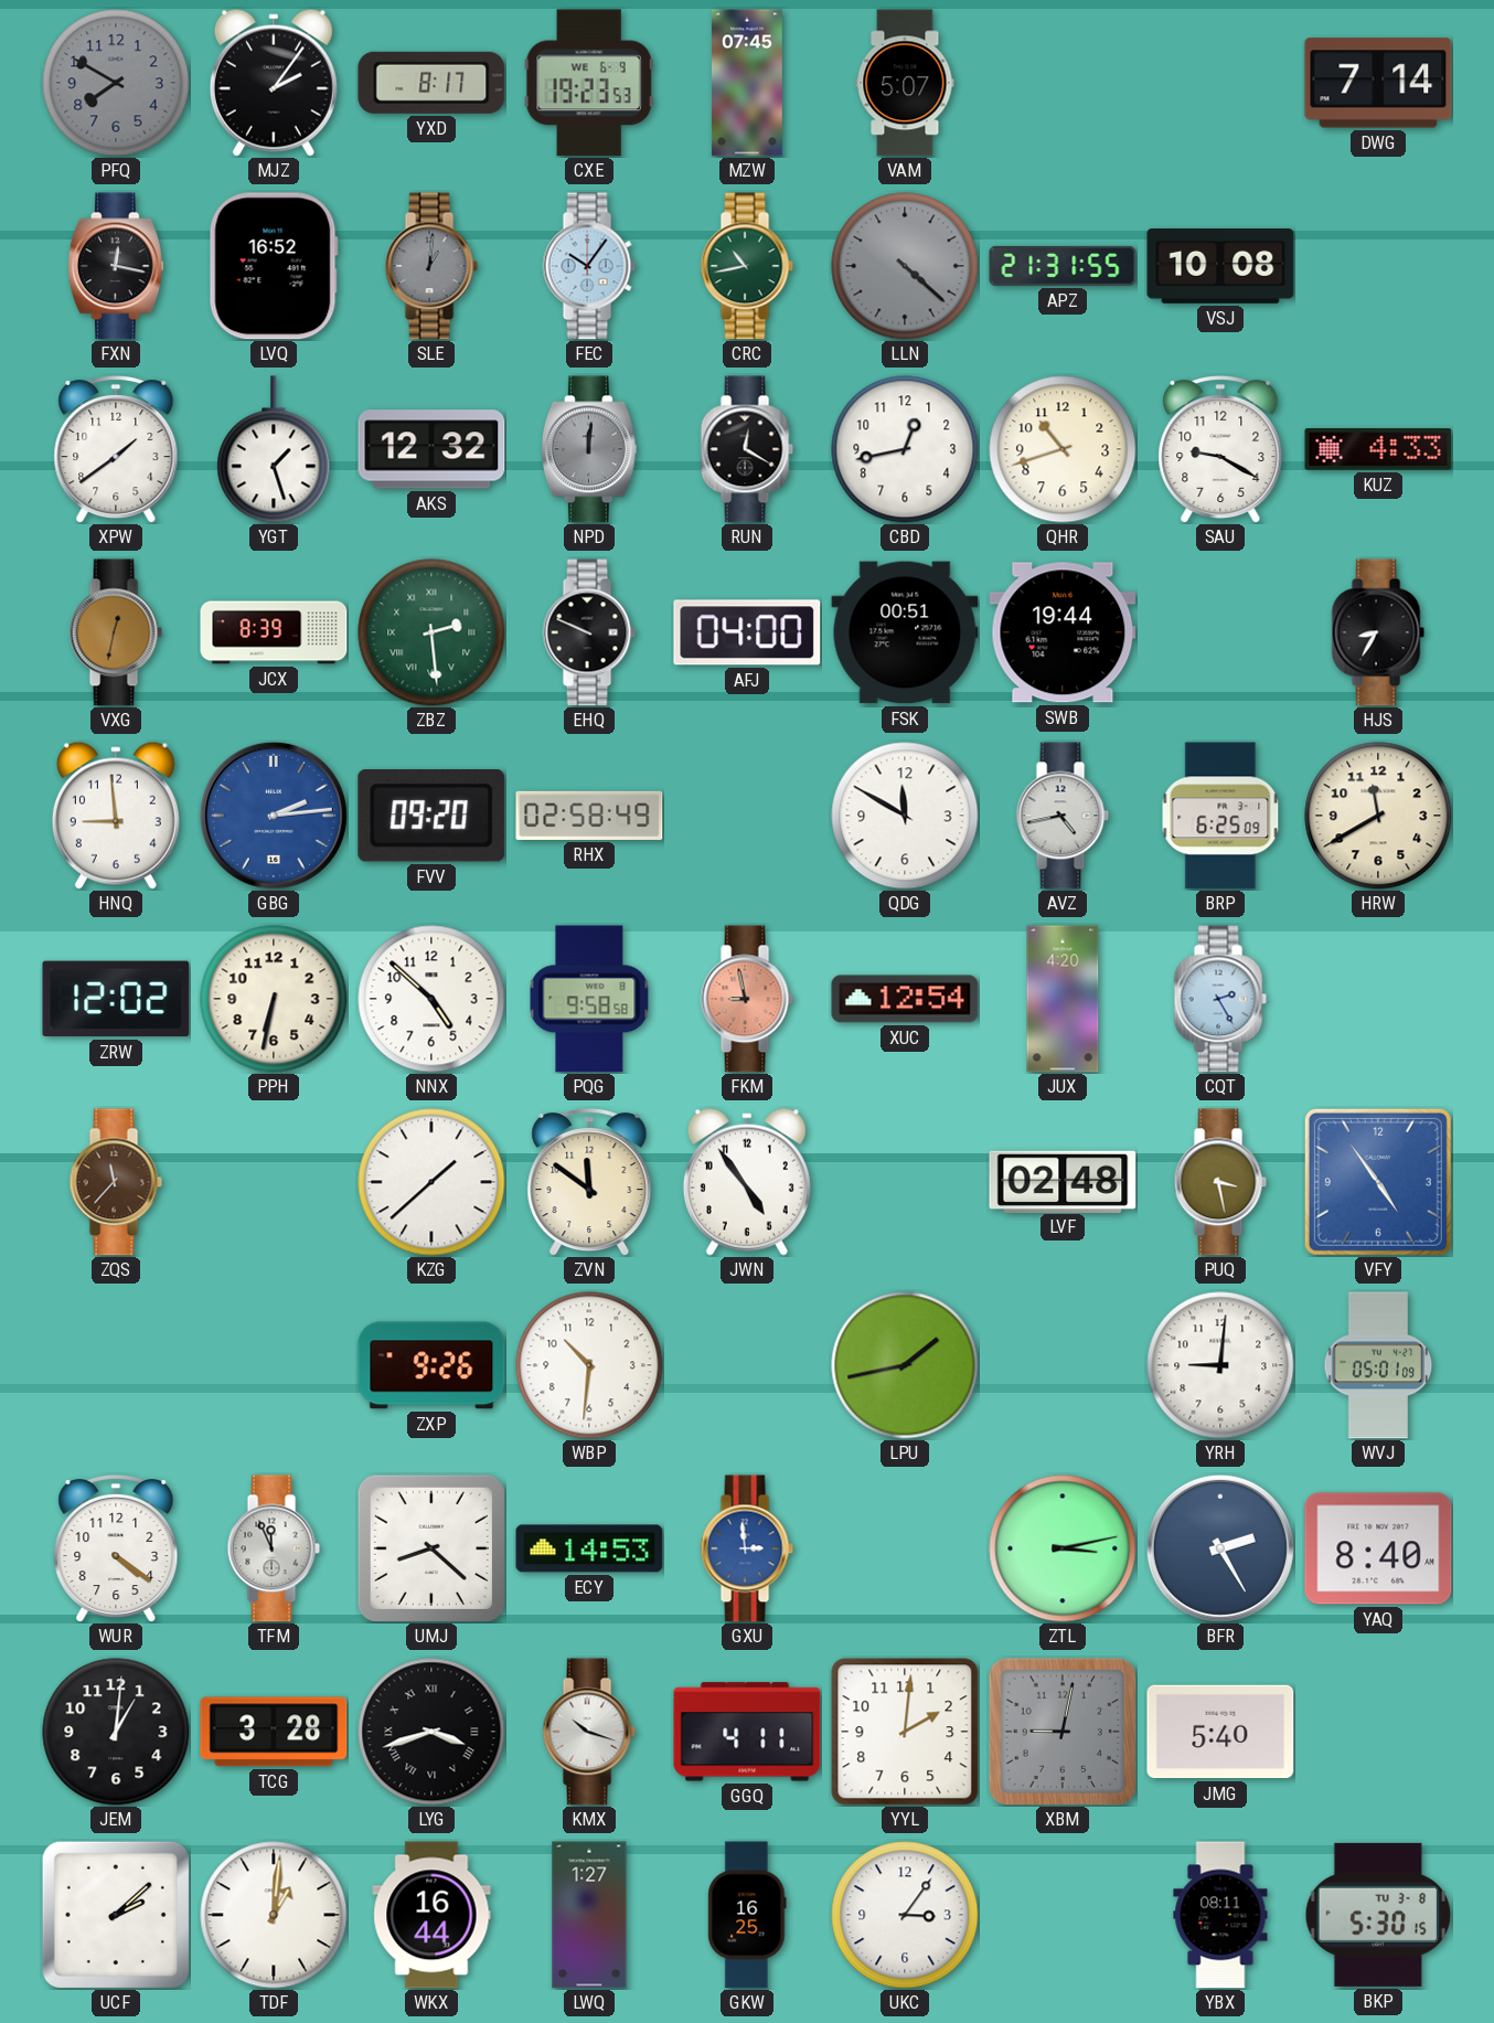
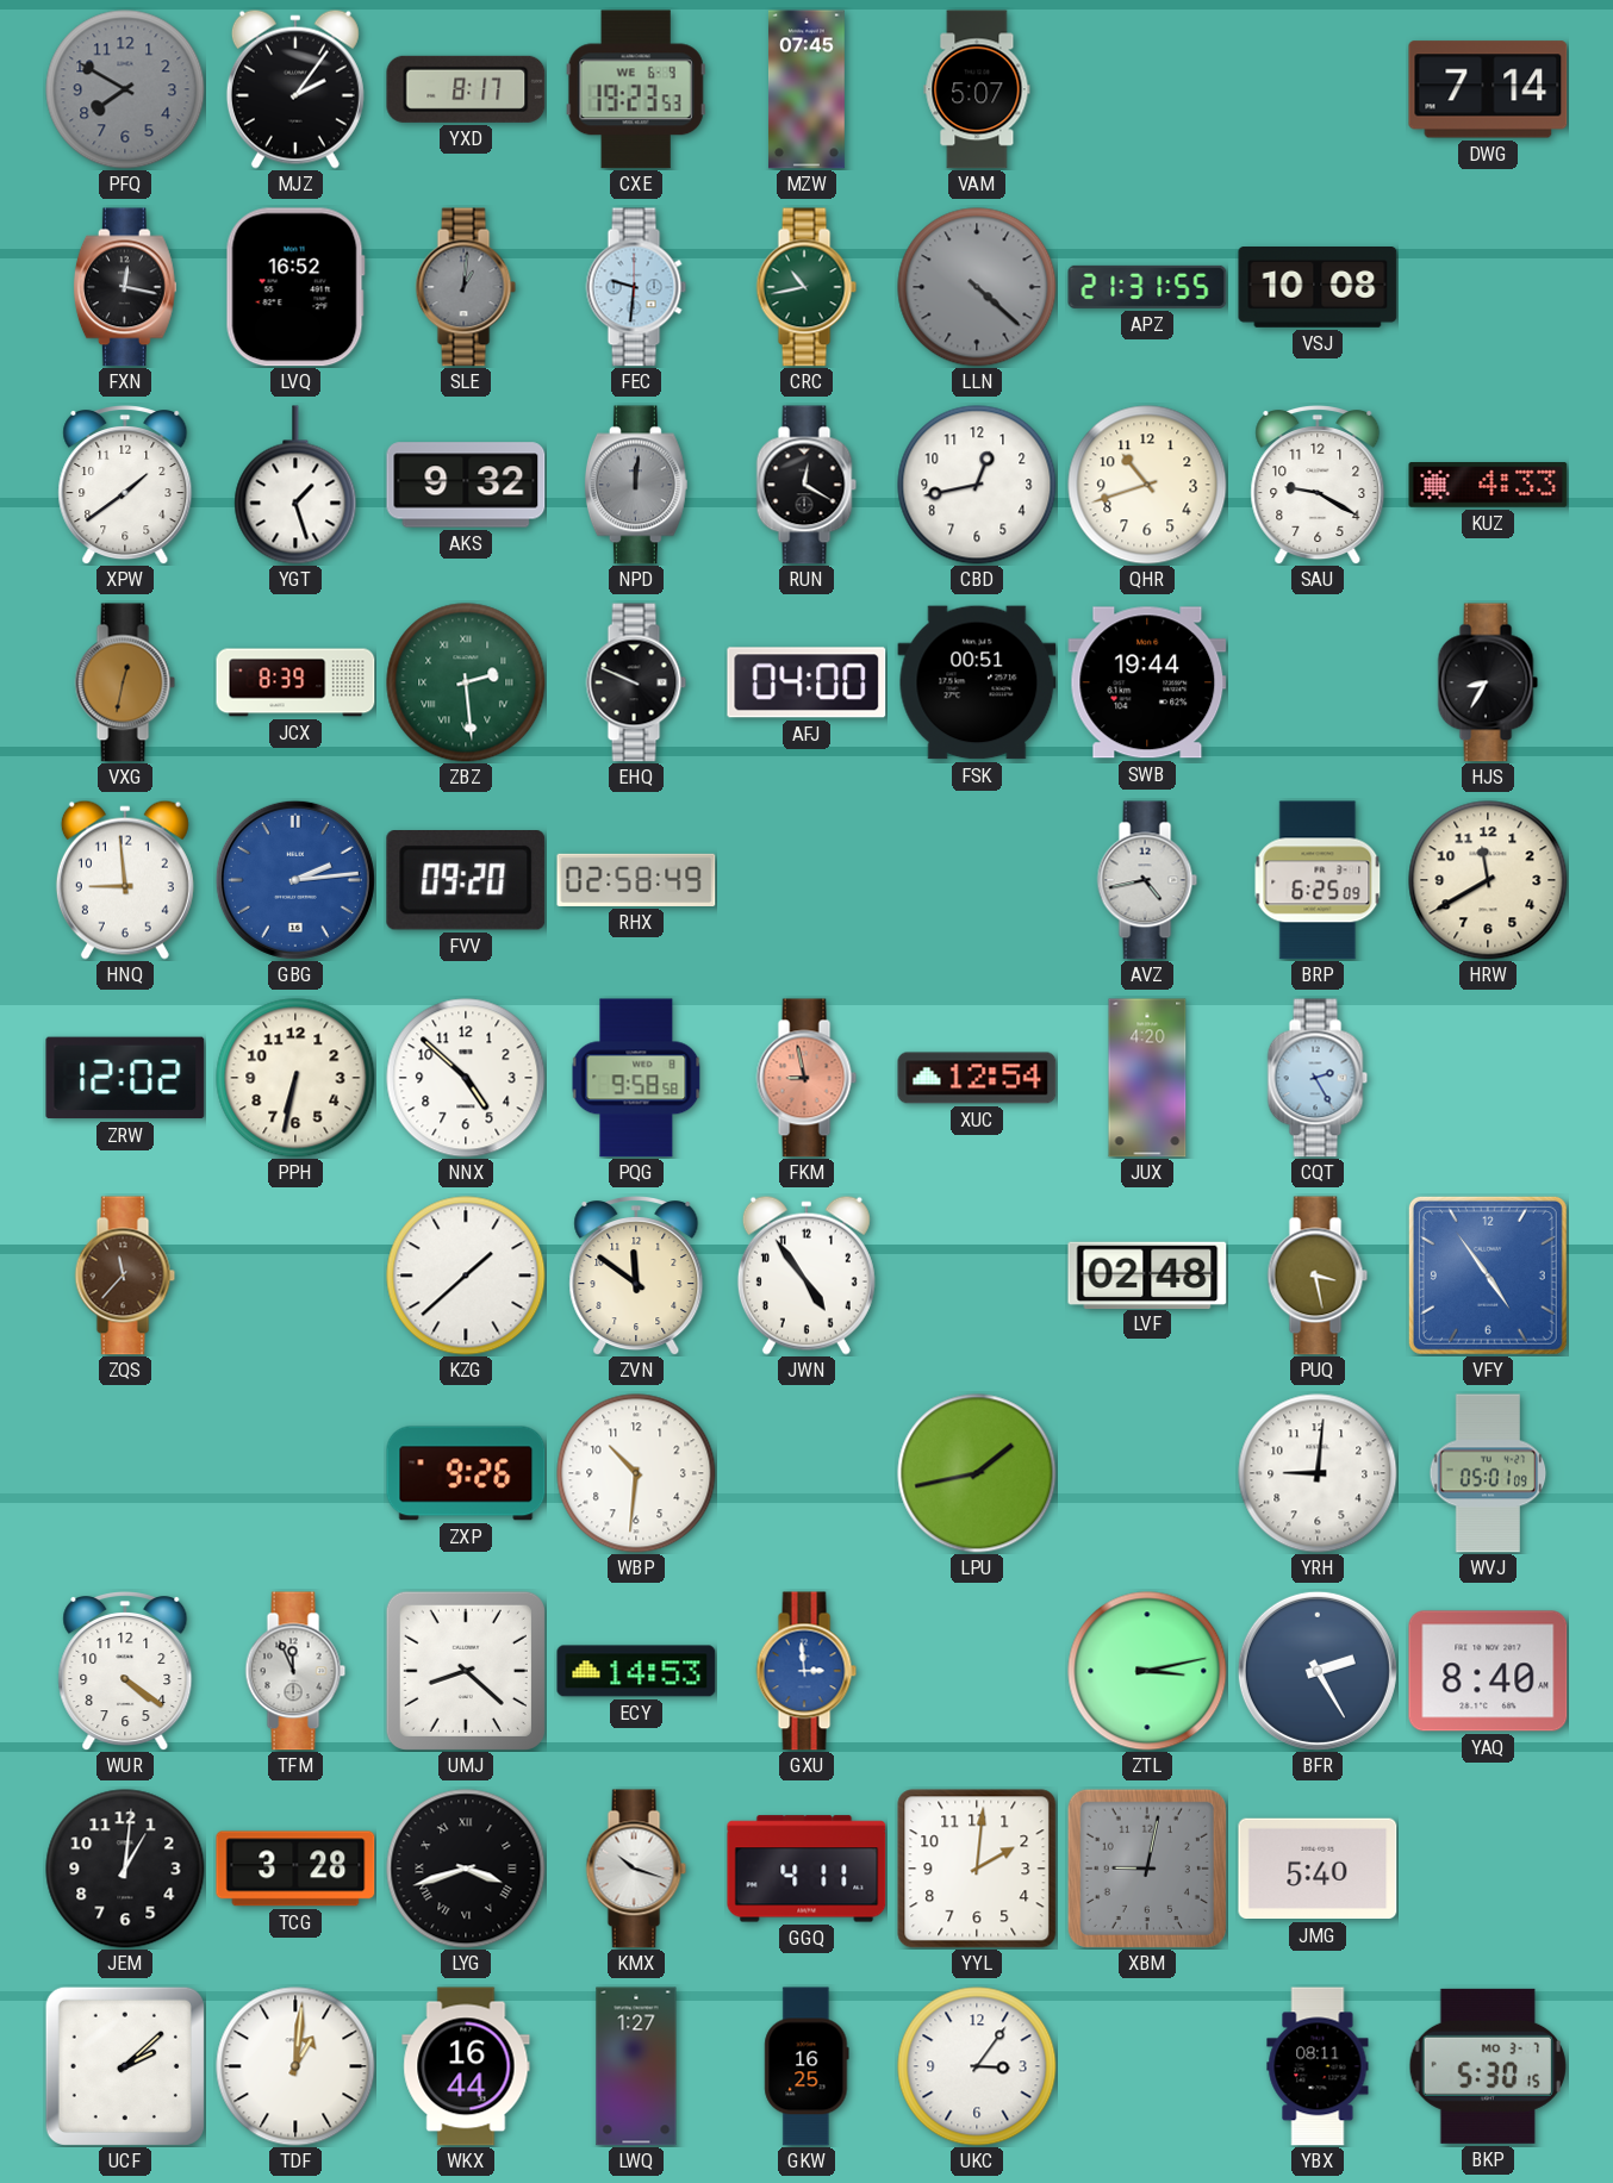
FEC: 10:06 -> 9:31
AKS: 12:32 -> 9:32
QDG: 11:50 -> none
BKP date: TU 3-8 -> MO 3-7
